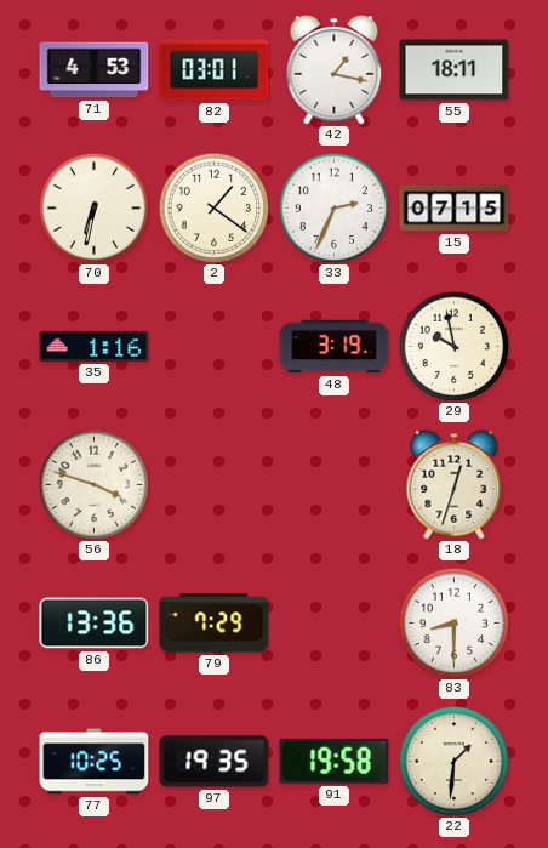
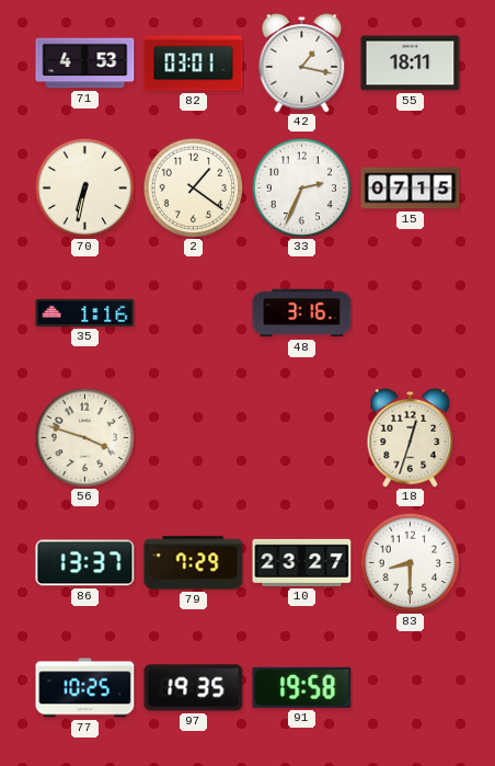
48: 3:19 -> 3:16
29: 9:58 -> none
86: 13:36 -> 13:37
10: none -> 23:27
22: 1:31 -> none
